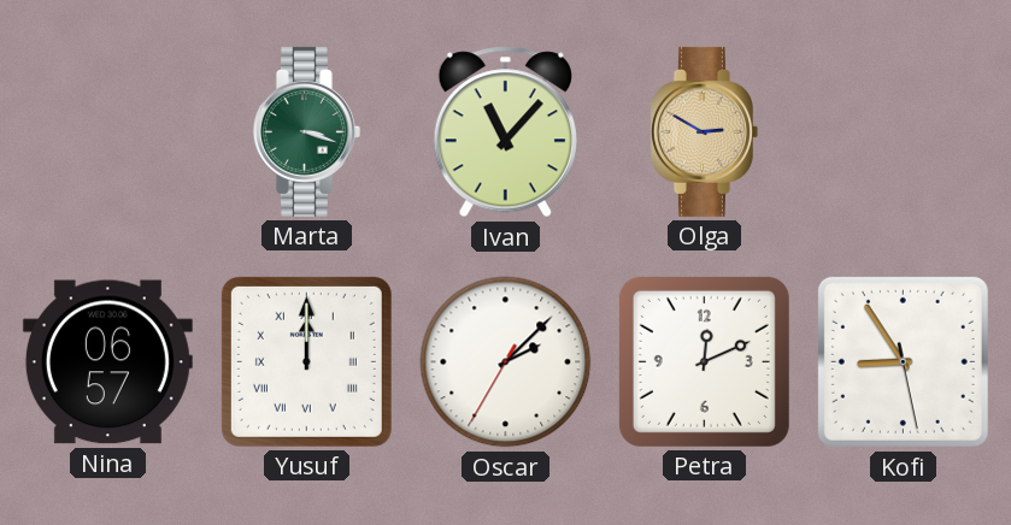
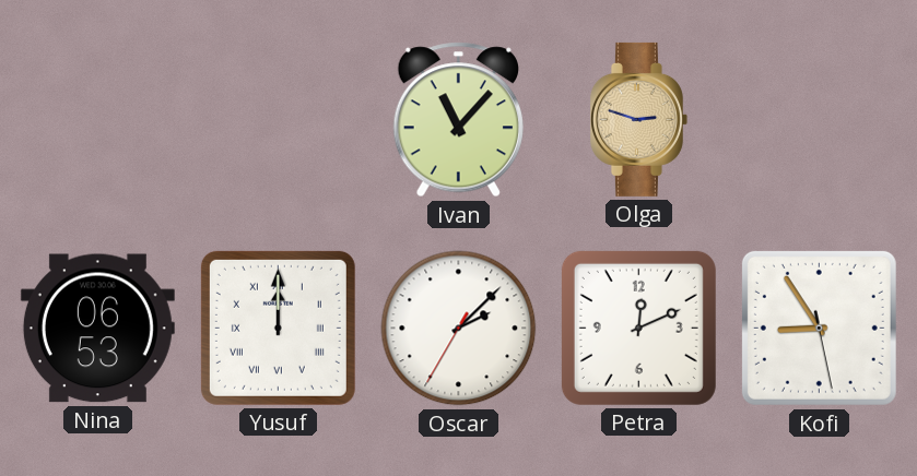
Marta: 3:18 -> none
Olga: 2:50 -> 2:48
Nina: 06:57 -> 06:53
